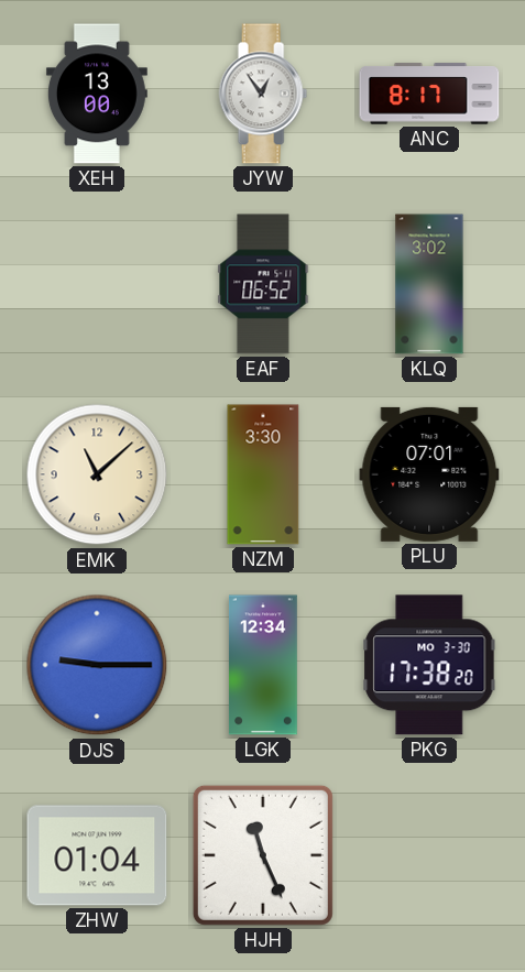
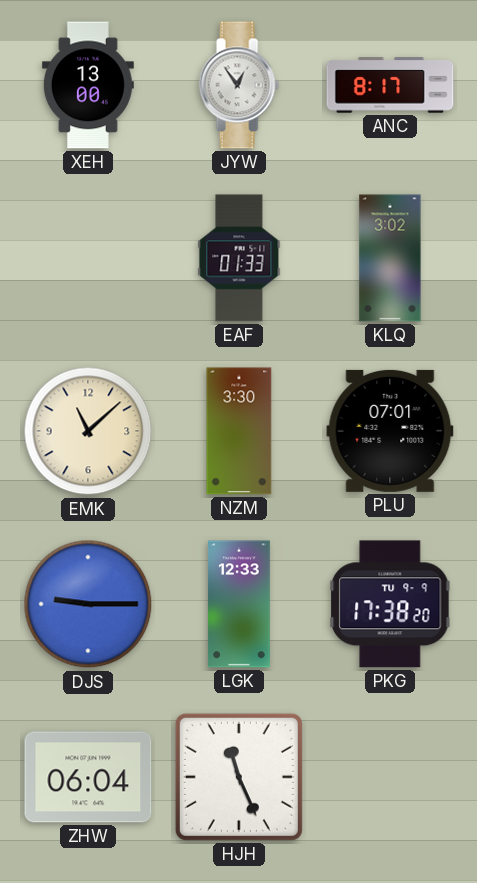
EAF: 06:52 -> 01:33
LGK: 12:34 -> 12:33
PKG date: MO 3-30 -> TU 9-9
ZHW: 01:04 -> 06:04
